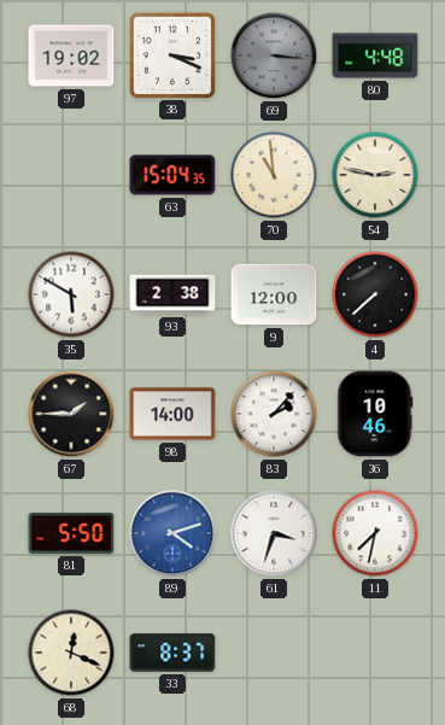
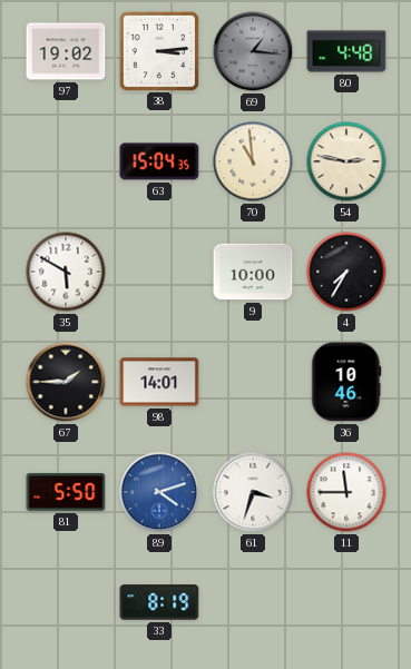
38: 3:19 -> 3:14
69: 3:16 -> 1:16
93: 2:38 -> none
9: 12:00 -> 10:00
4: 7:38 -> 7:35
98: 14:00 -> 14:01
83: 2:07 -> none
11: 7:32 -> 11:45
68: 12:19 -> none
33: 8:37 -> 8:19
